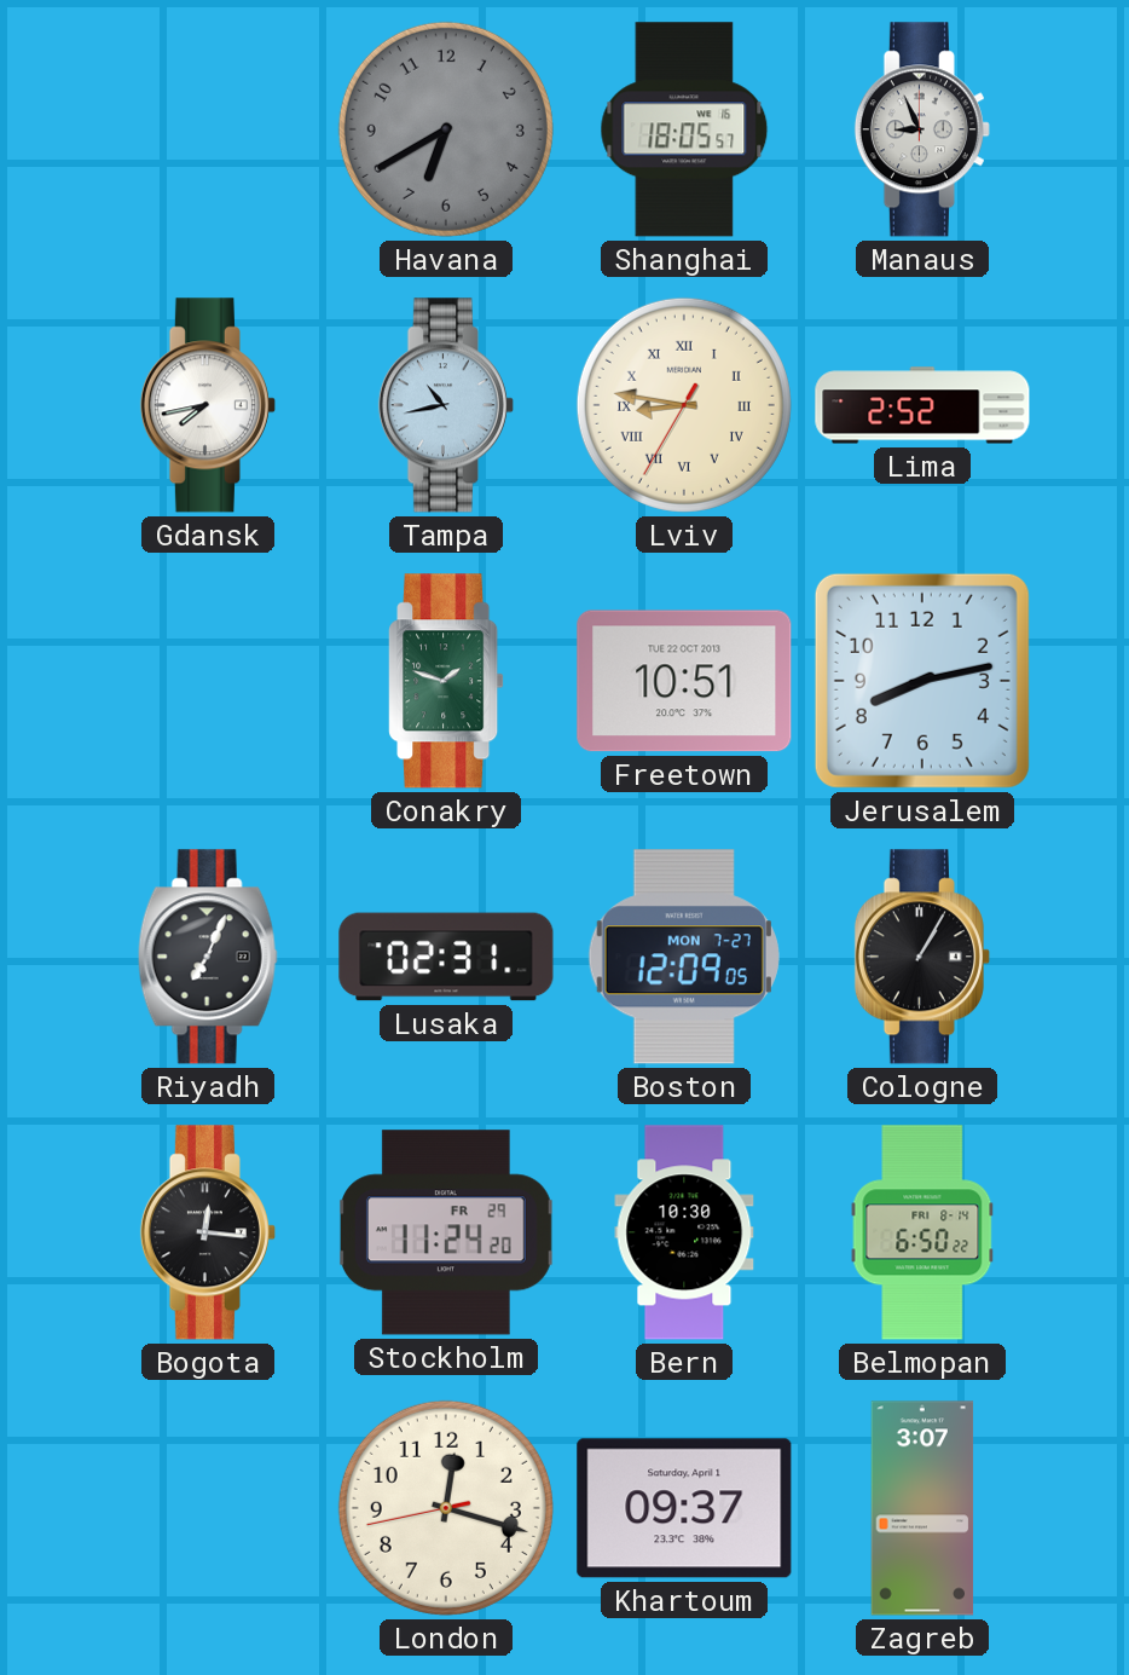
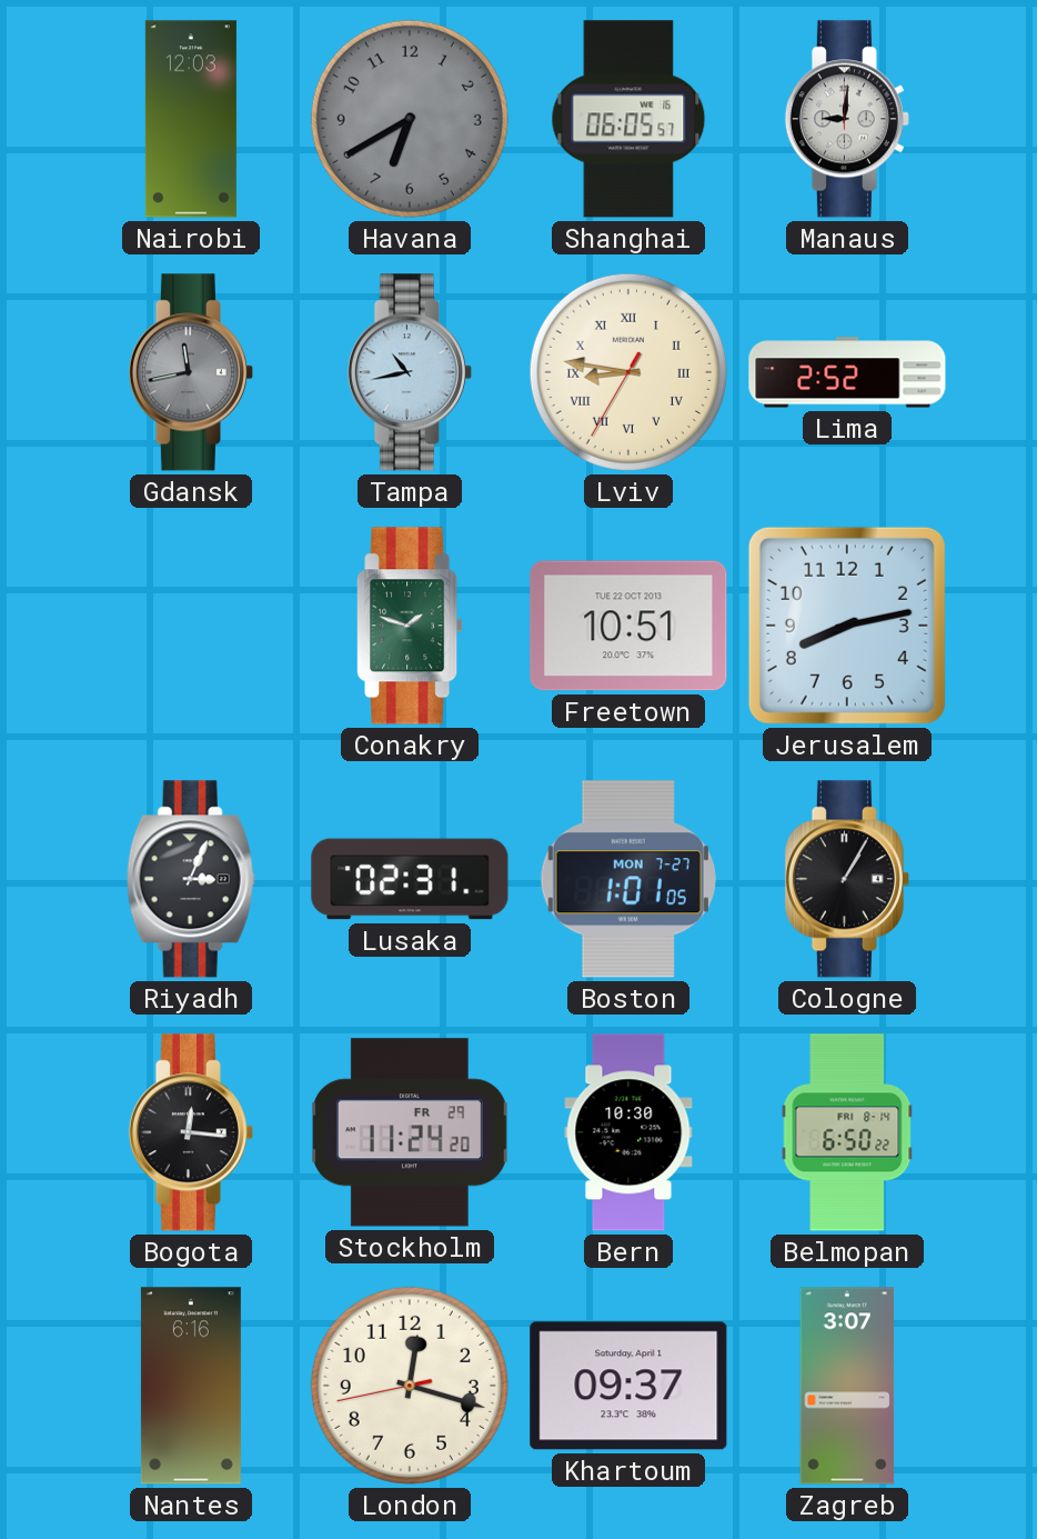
Nairobi: none -> 12:03
Shanghai: 18:05 -> 06:05
Manaus: 8:56 -> 9:01
Gdansk: 7:43 -> 11:43
Gdansk dial: white -> grey
Riyadh: 7:04 -> 3:04
Boston: 12:09 -> 1:01
Nantes: none -> 6:16
